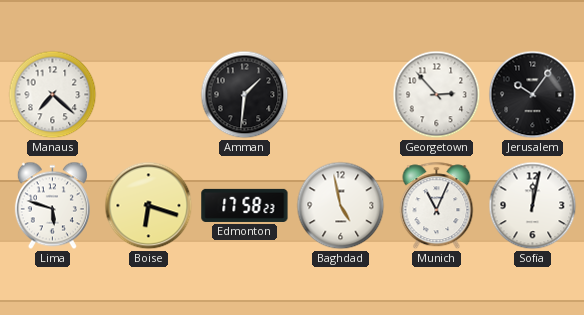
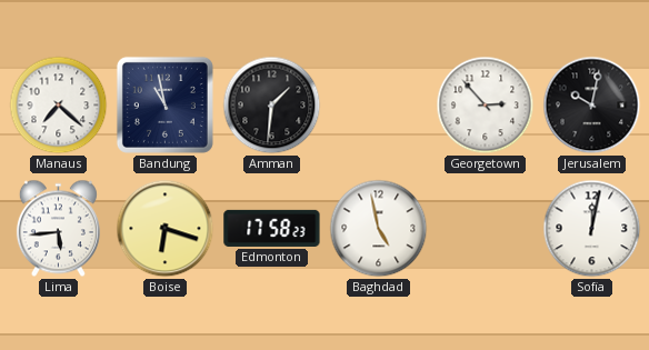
Bandung: none -> 10:58
Jerusalem: 10:06 -> 10:02
Lima: 5:48 -> 5:44
Munich: 11:04 -> none
